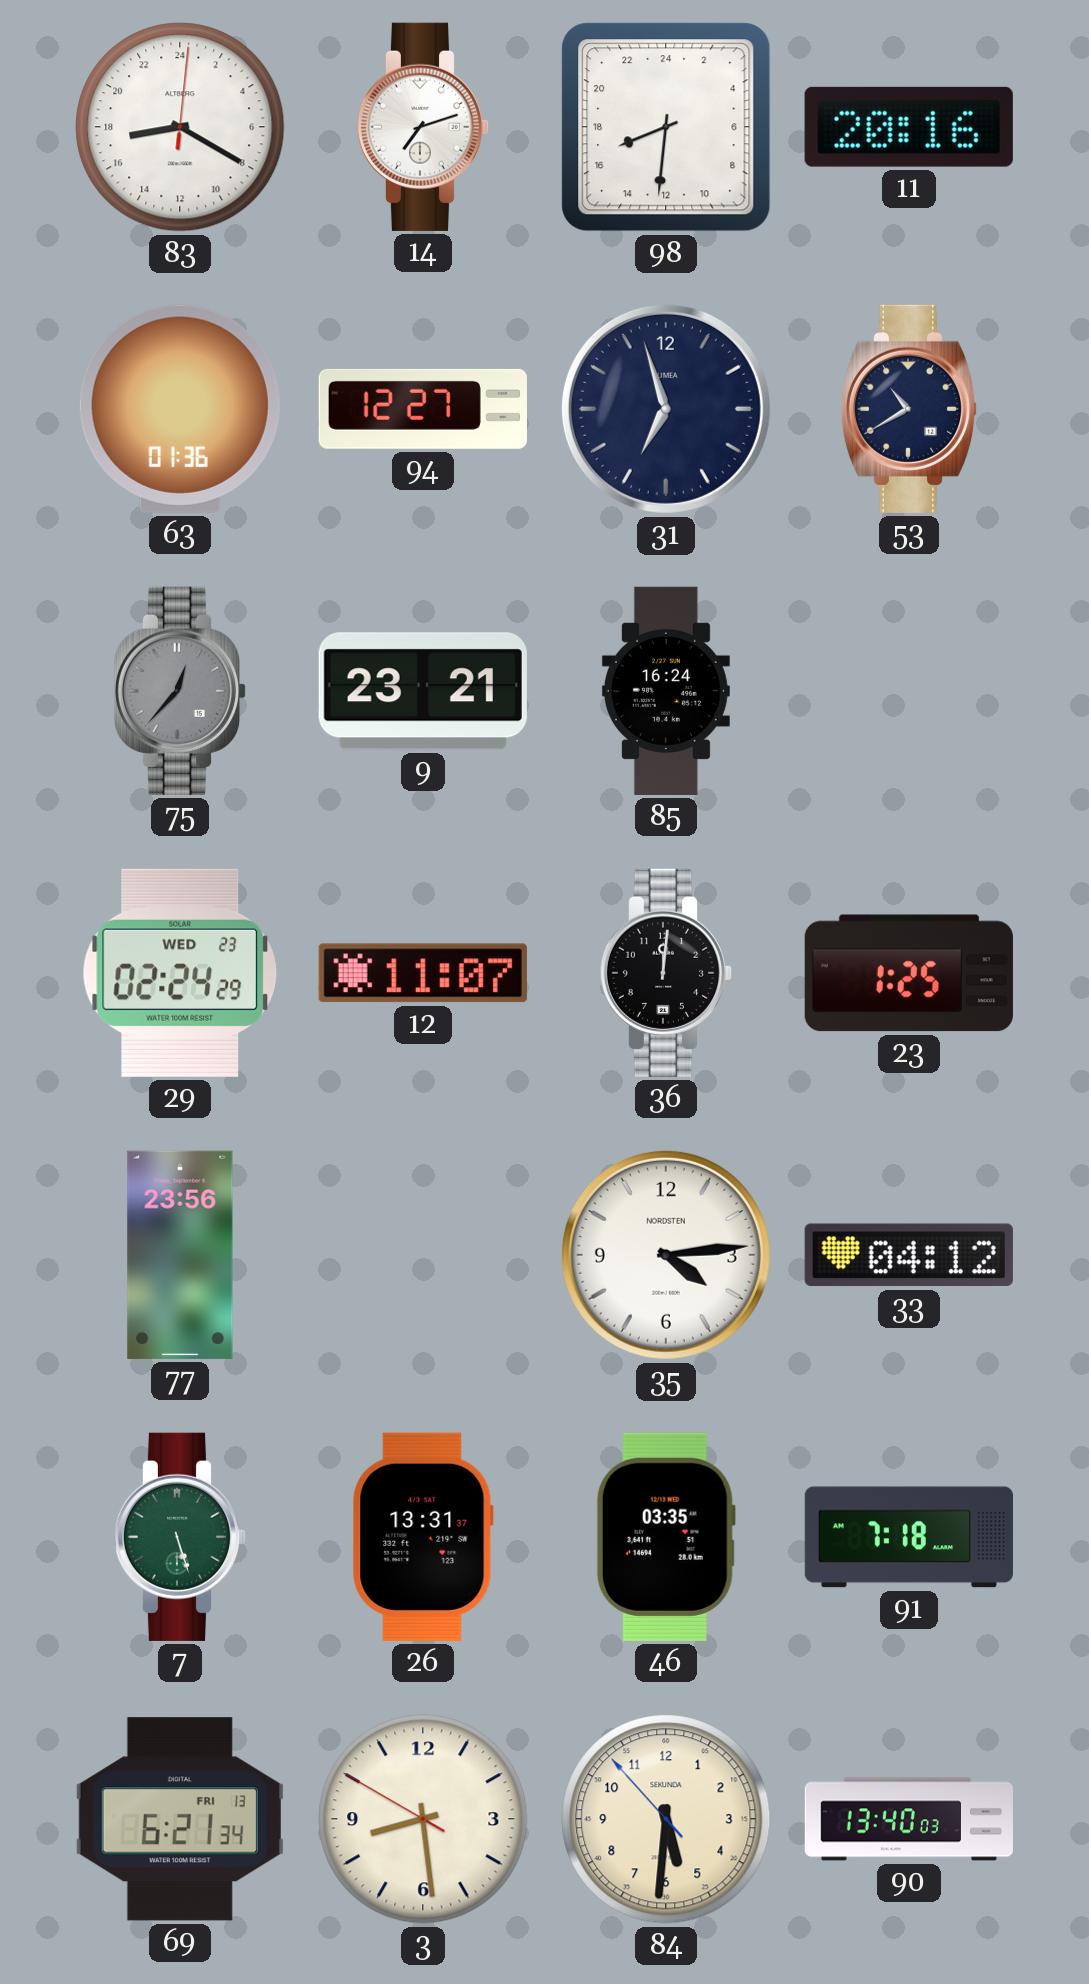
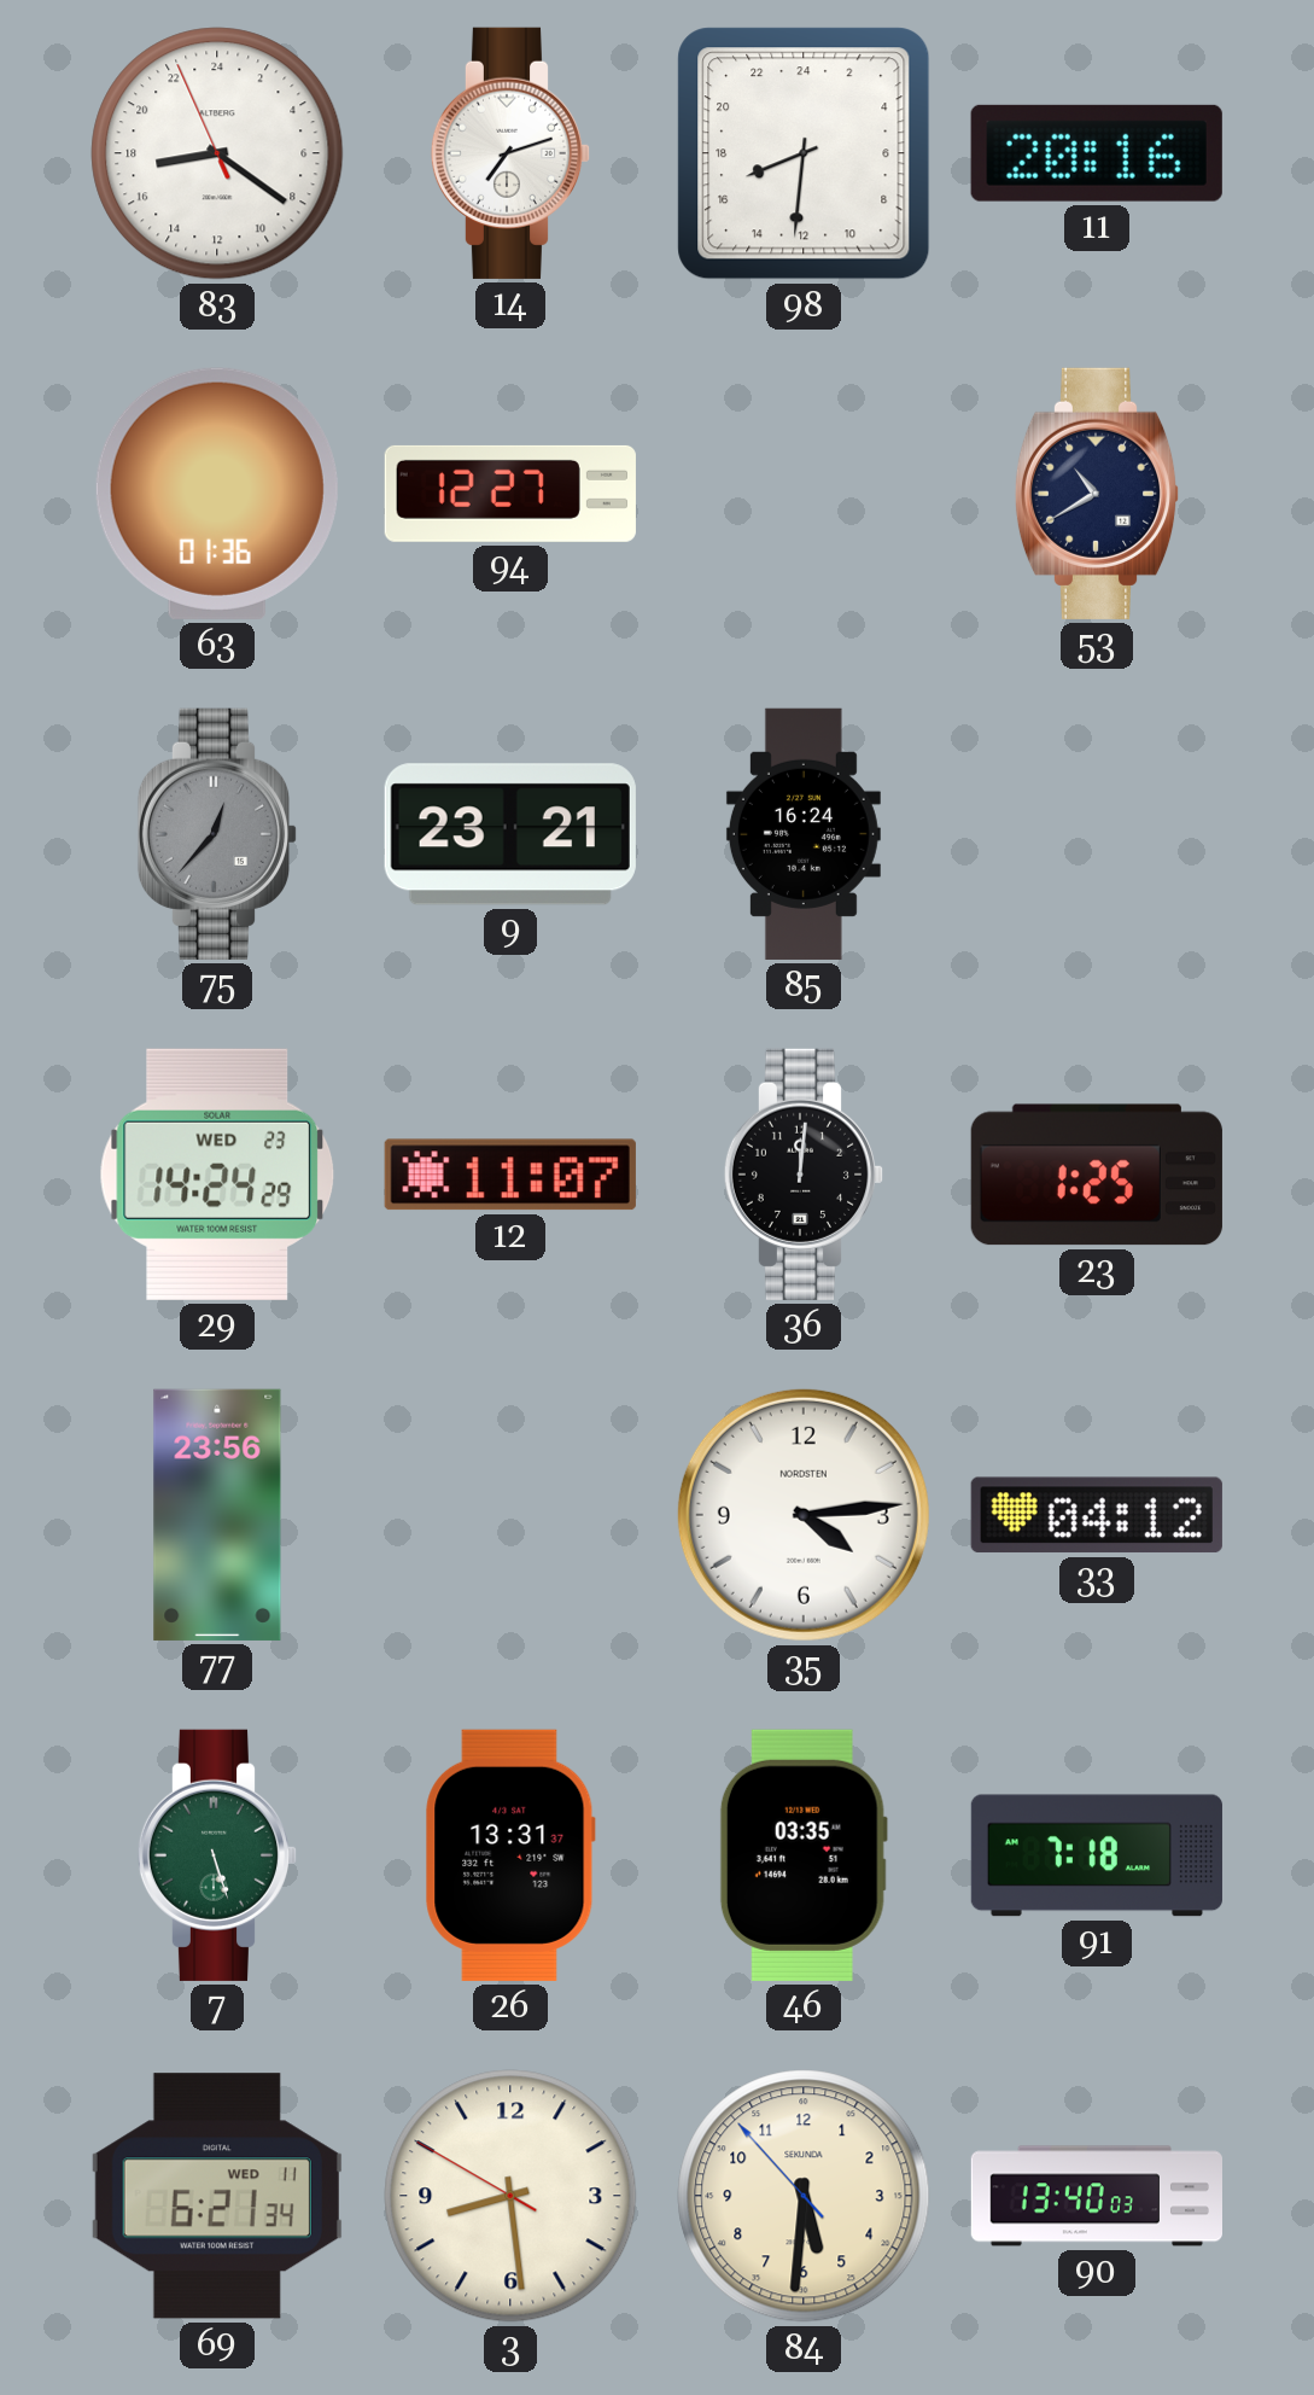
83: 17:20:01 -> 17:20:56
31: 6:57 -> none
29: 02:24 -> 14:24
69 date: FRI 13 -> WED 11
